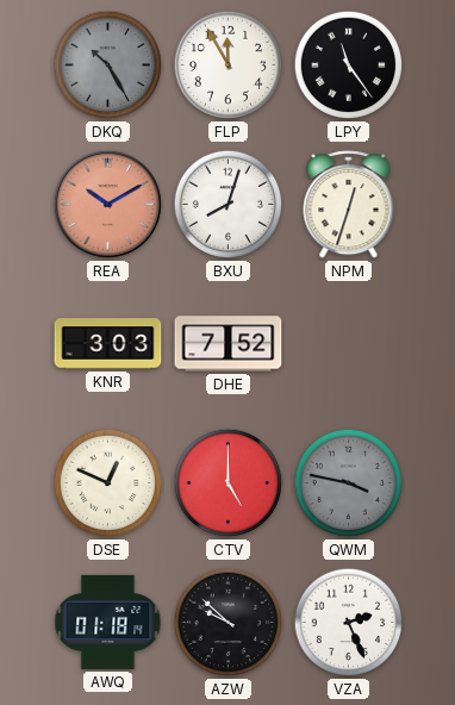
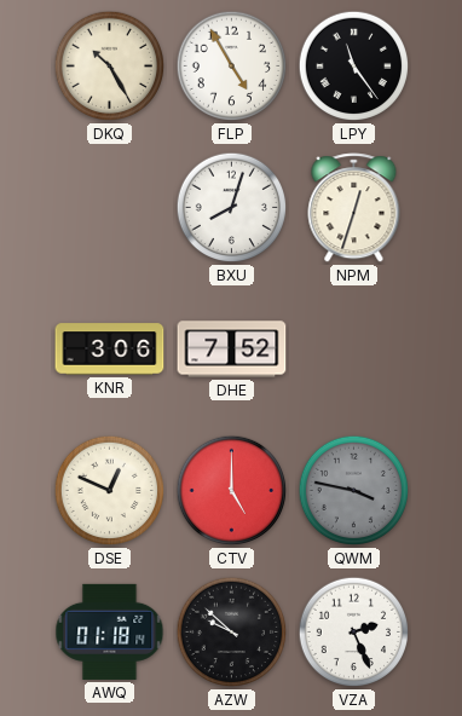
DKQ dial: grey -> cream
FLP: 11:55 -> 4:55
REA: 10:10 -> none
KNR: 3:03 -> 3:06
